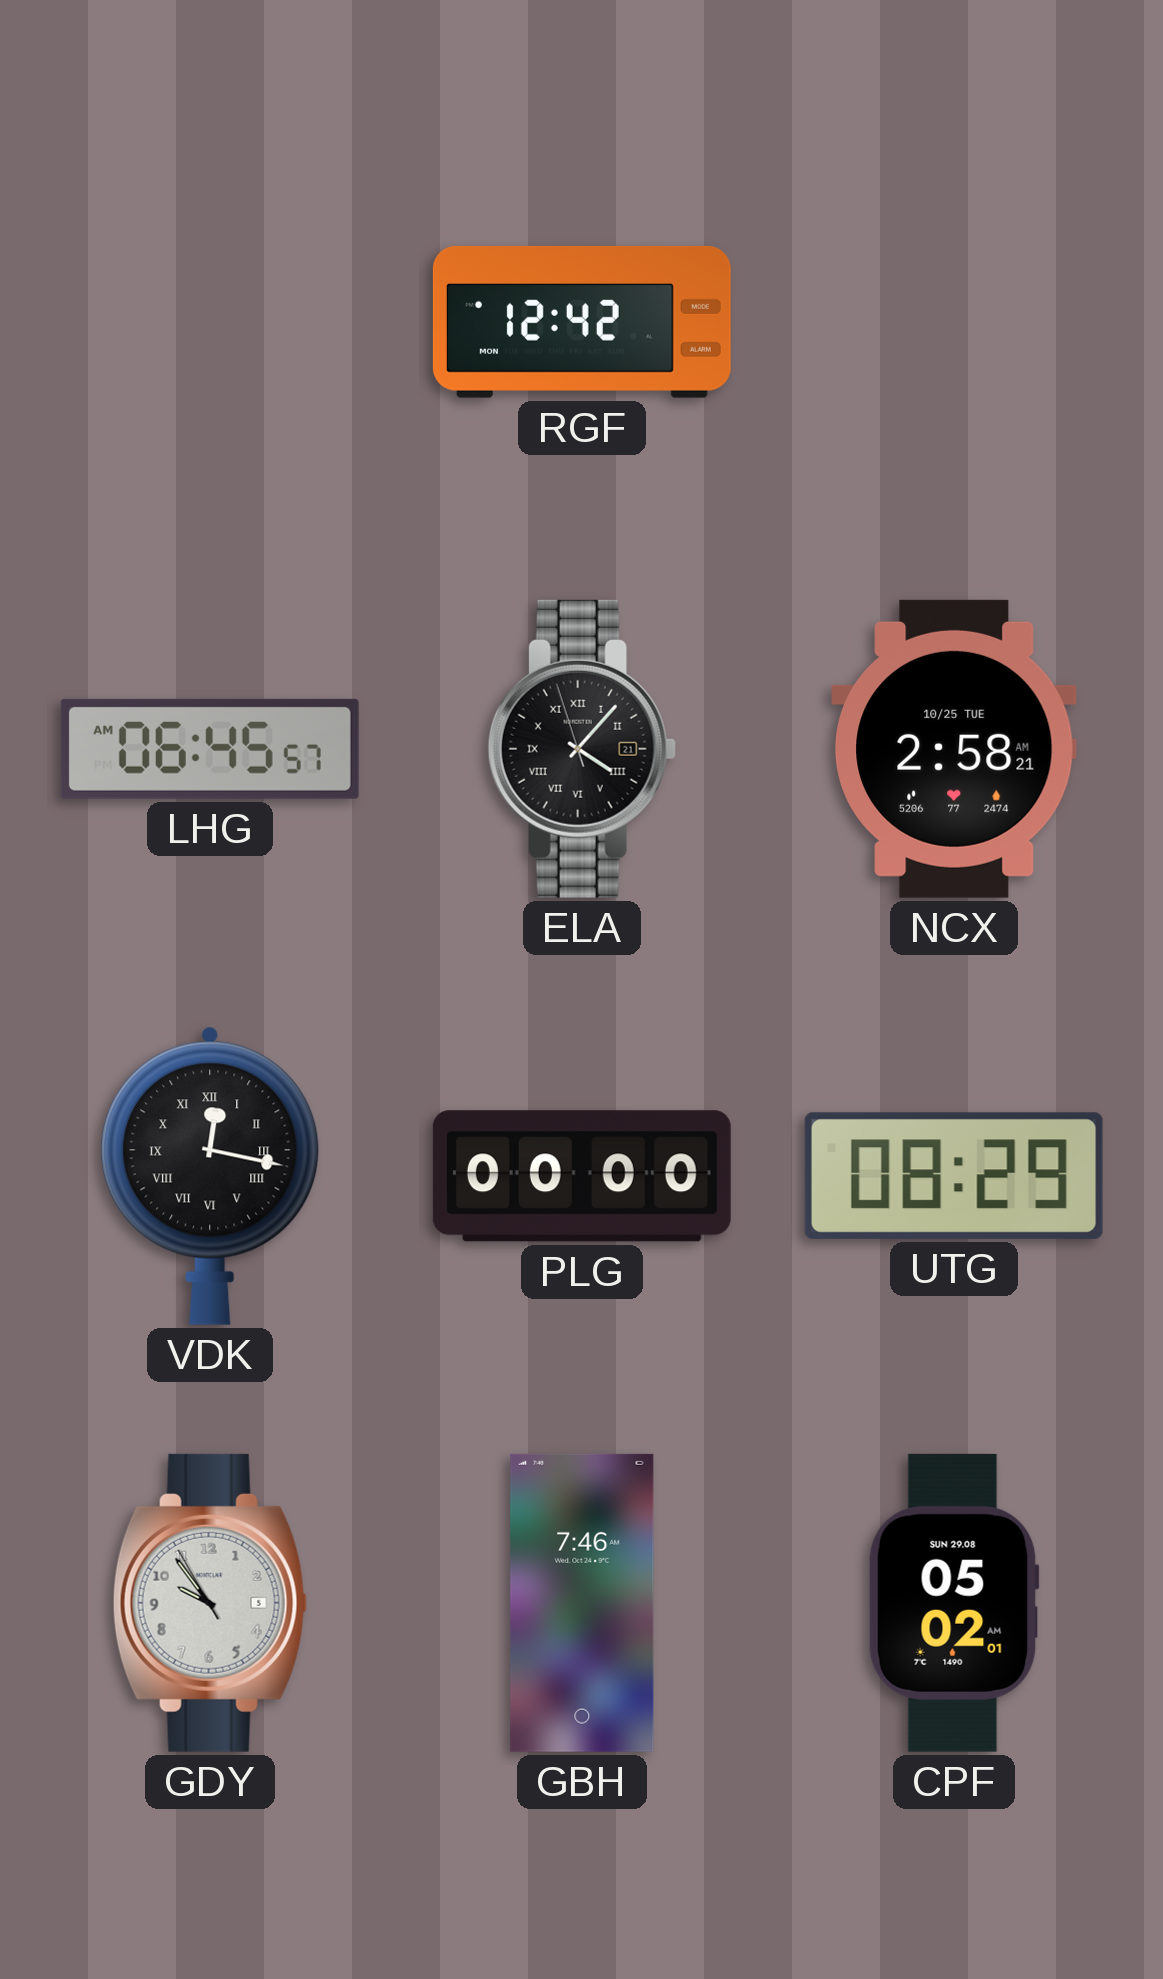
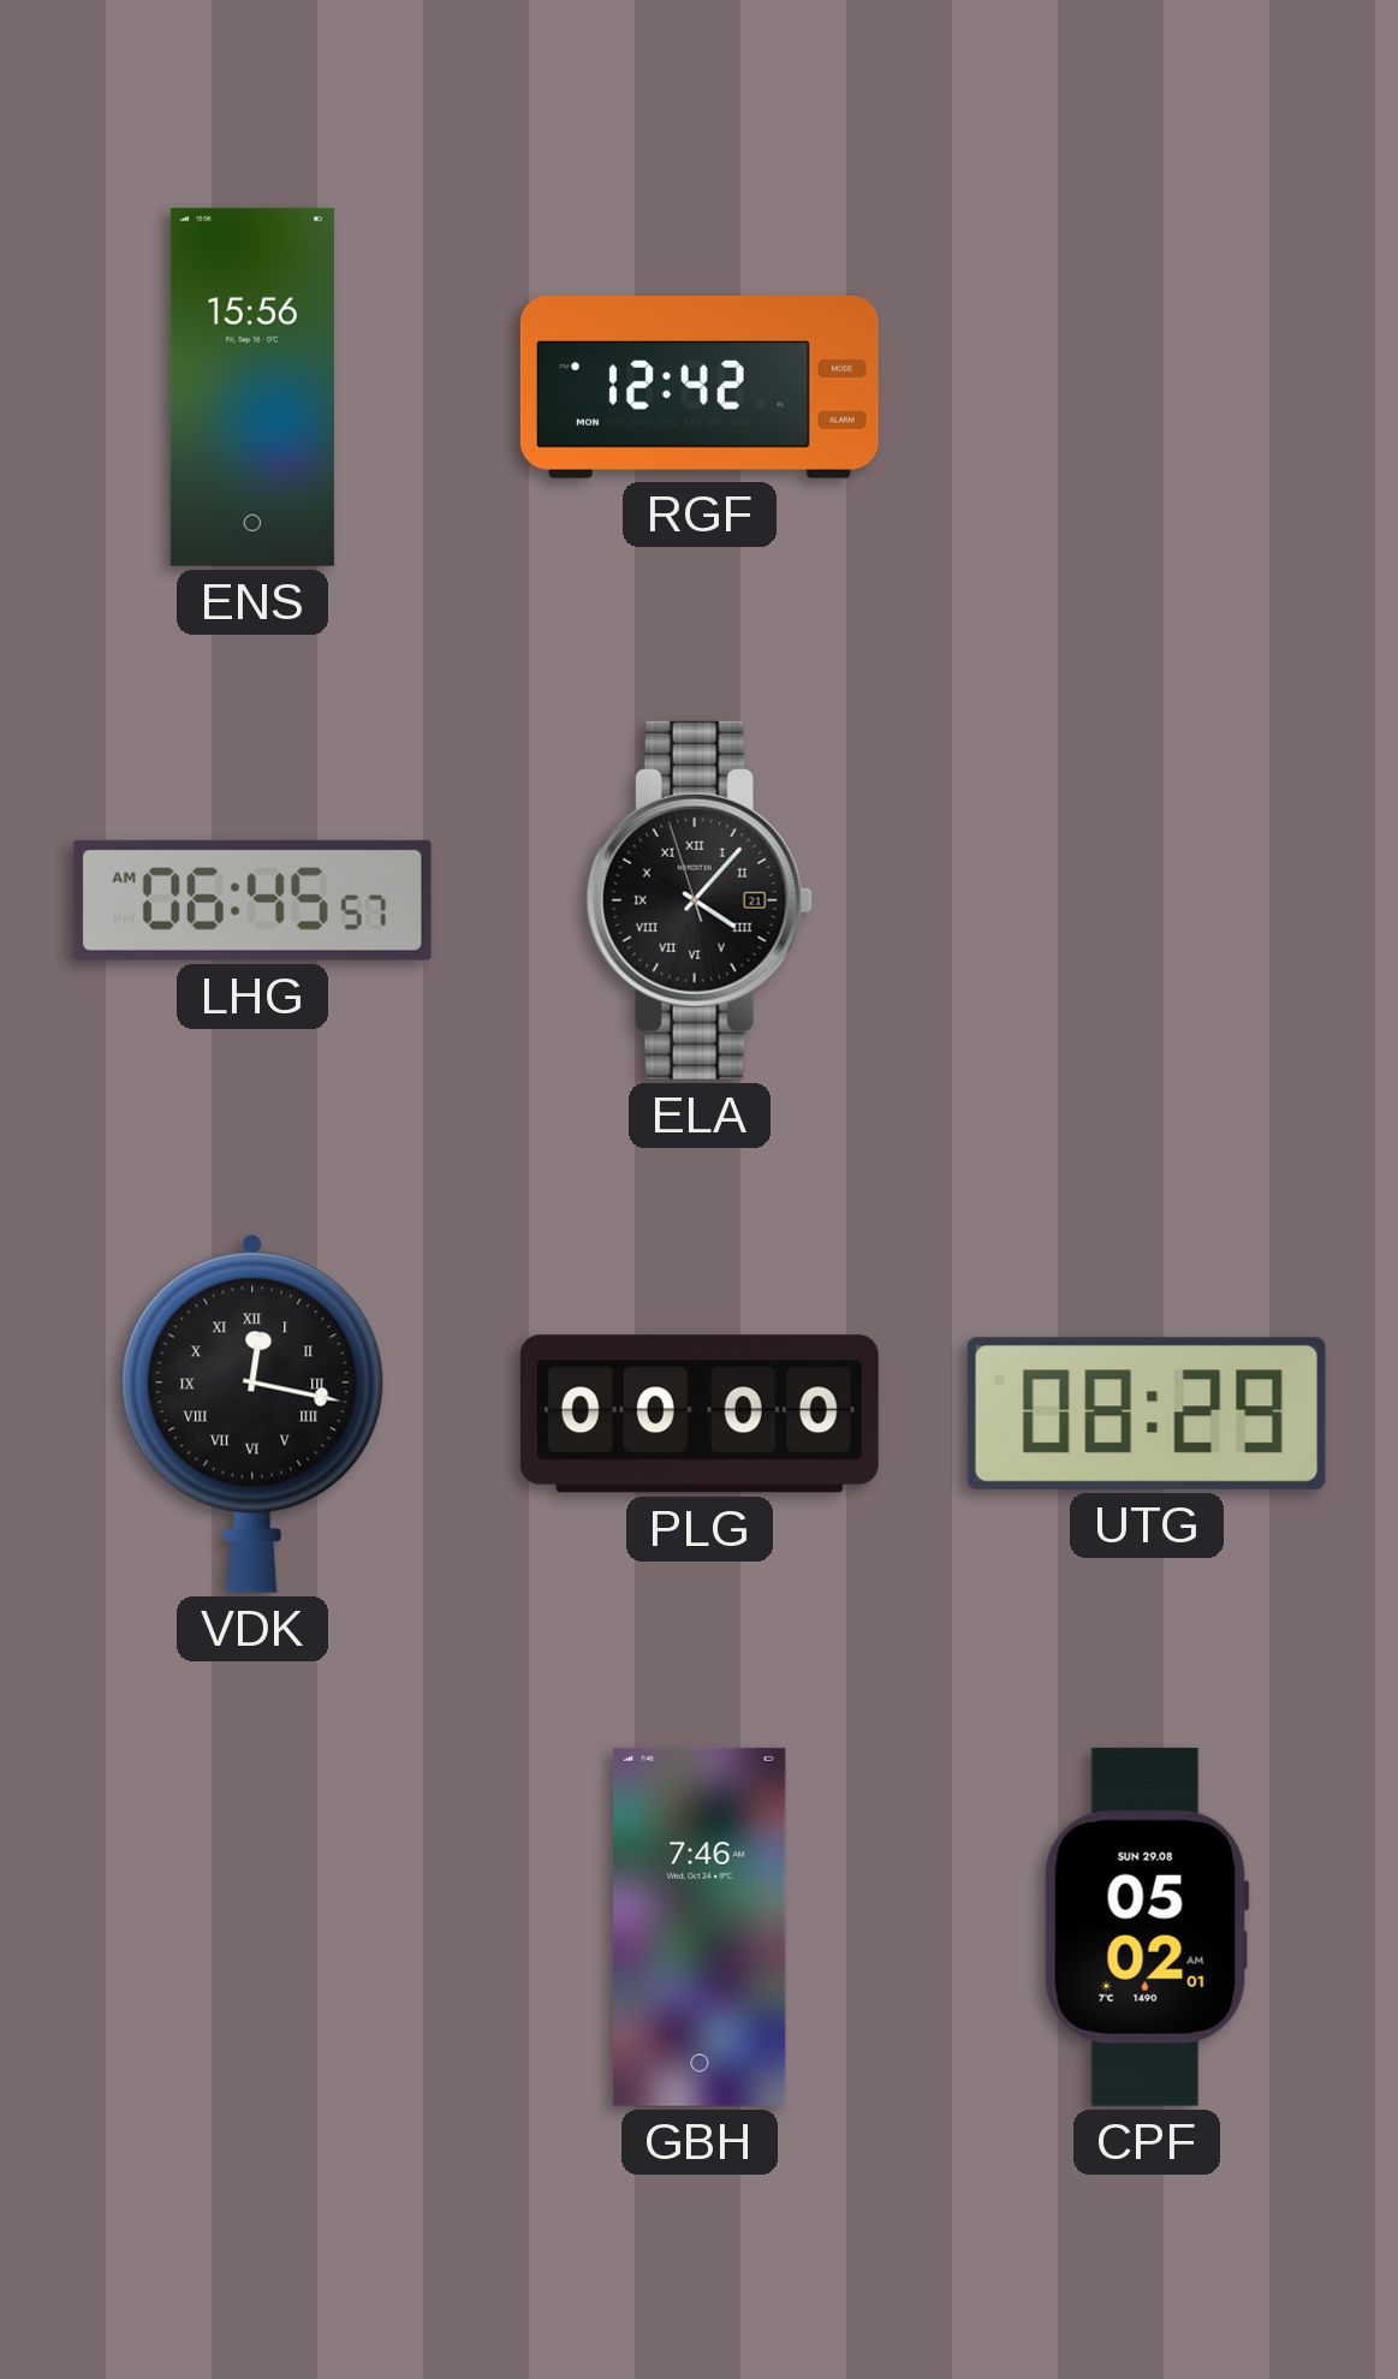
ENS: none -> 15:56
NCX: 2:58 -> none
GDY: 9:53 -> none
